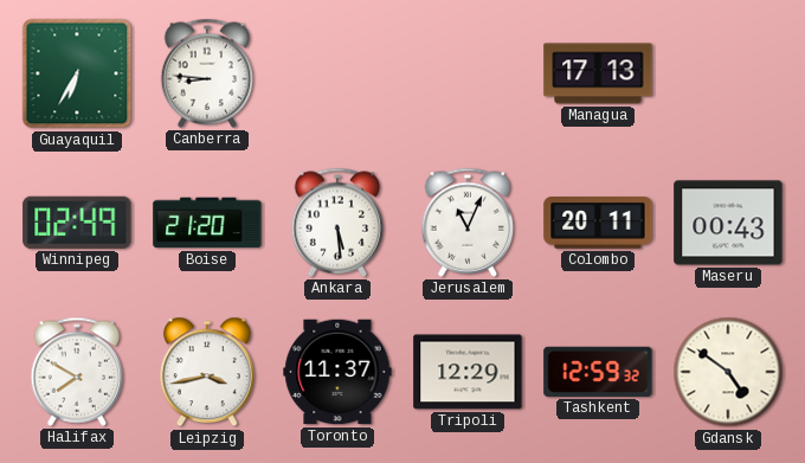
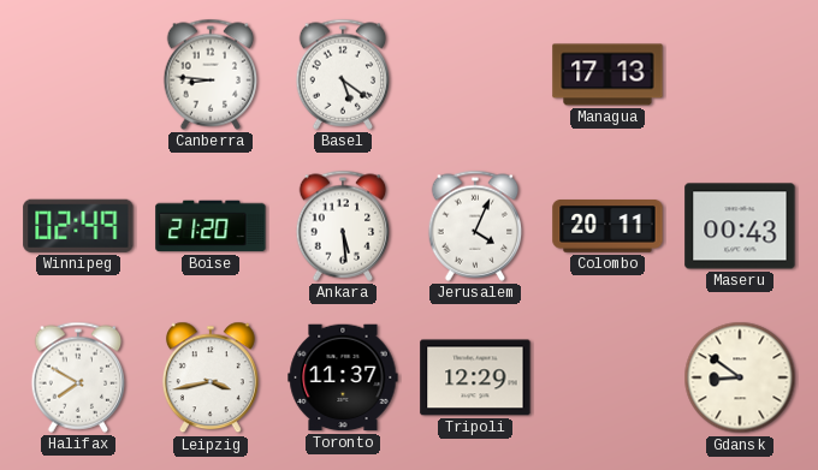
Guayaquil: 6:35 -> none
Basel: none -> 5:21
Jerusalem: 11:04 -> 4:04
Tashkent: 12:59 -> none
Gdansk: 4:51 -> 8:51
